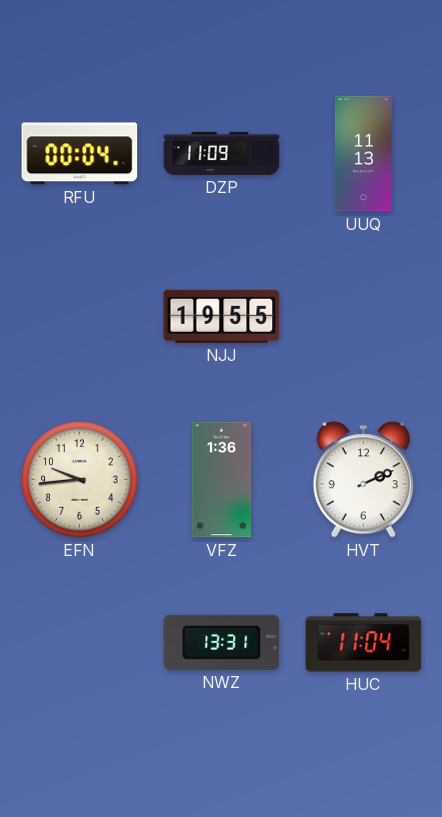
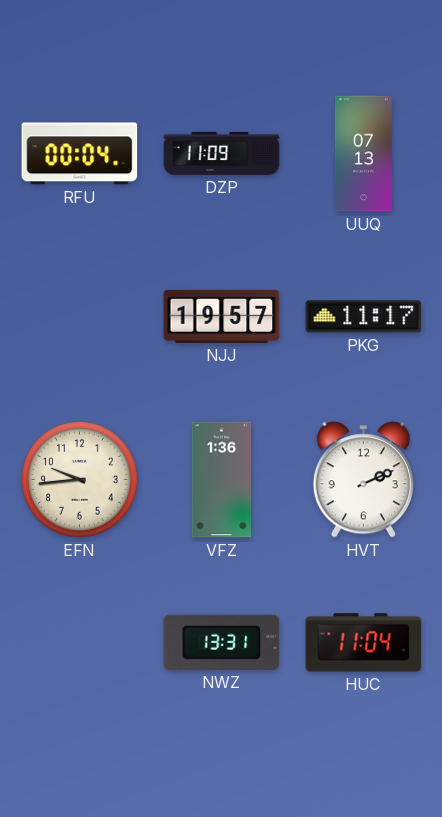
UUQ: 11:13 -> 07:13
NJJ: 19:55 -> 19:57
PKG: none -> 11:17
